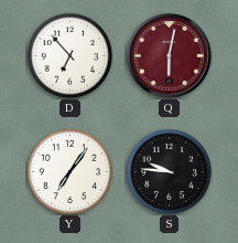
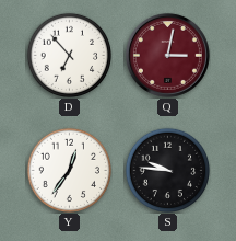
Q: 6:02 -> 3:02
Y: 7:06 -> 12:36
